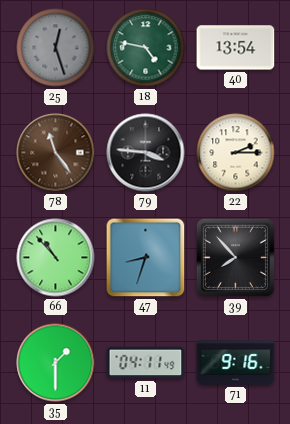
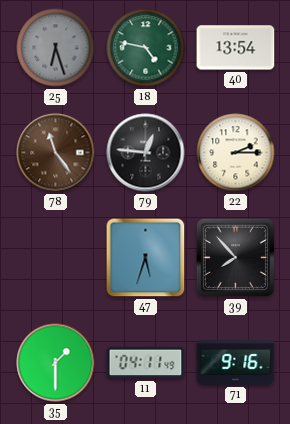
25: 12:27 -> 6:27
79: 3:46 -> 12:46
66: 10:53 -> none
47: 8:33 -> 5:33
